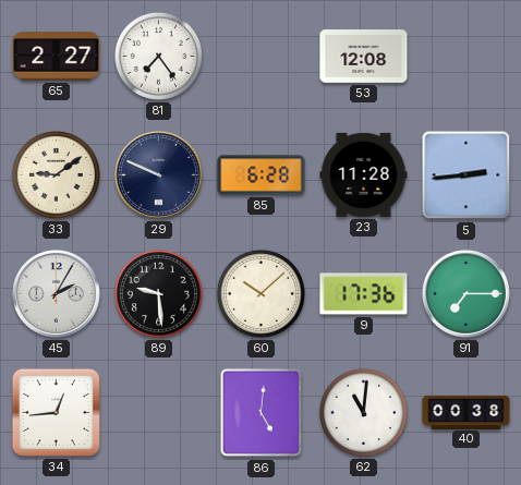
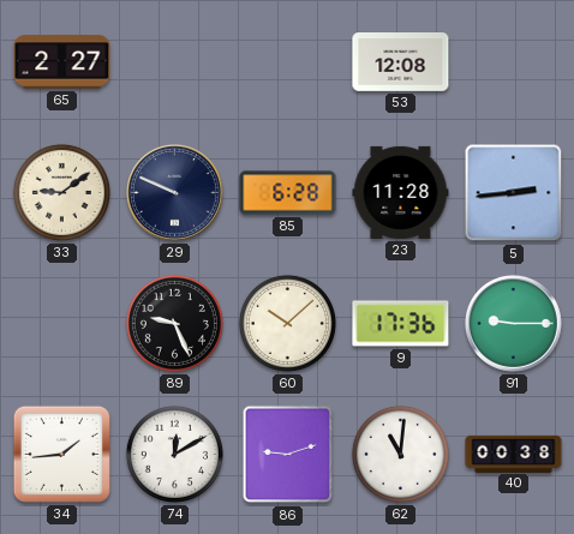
81: 7:24 -> none
45: 2:05 -> none
89: 9:29 -> 9:26
91: 7:15 -> 9:15
34: 12:44 -> 1:44
74: none -> 12:10
86: 5:01 -> 9:12
